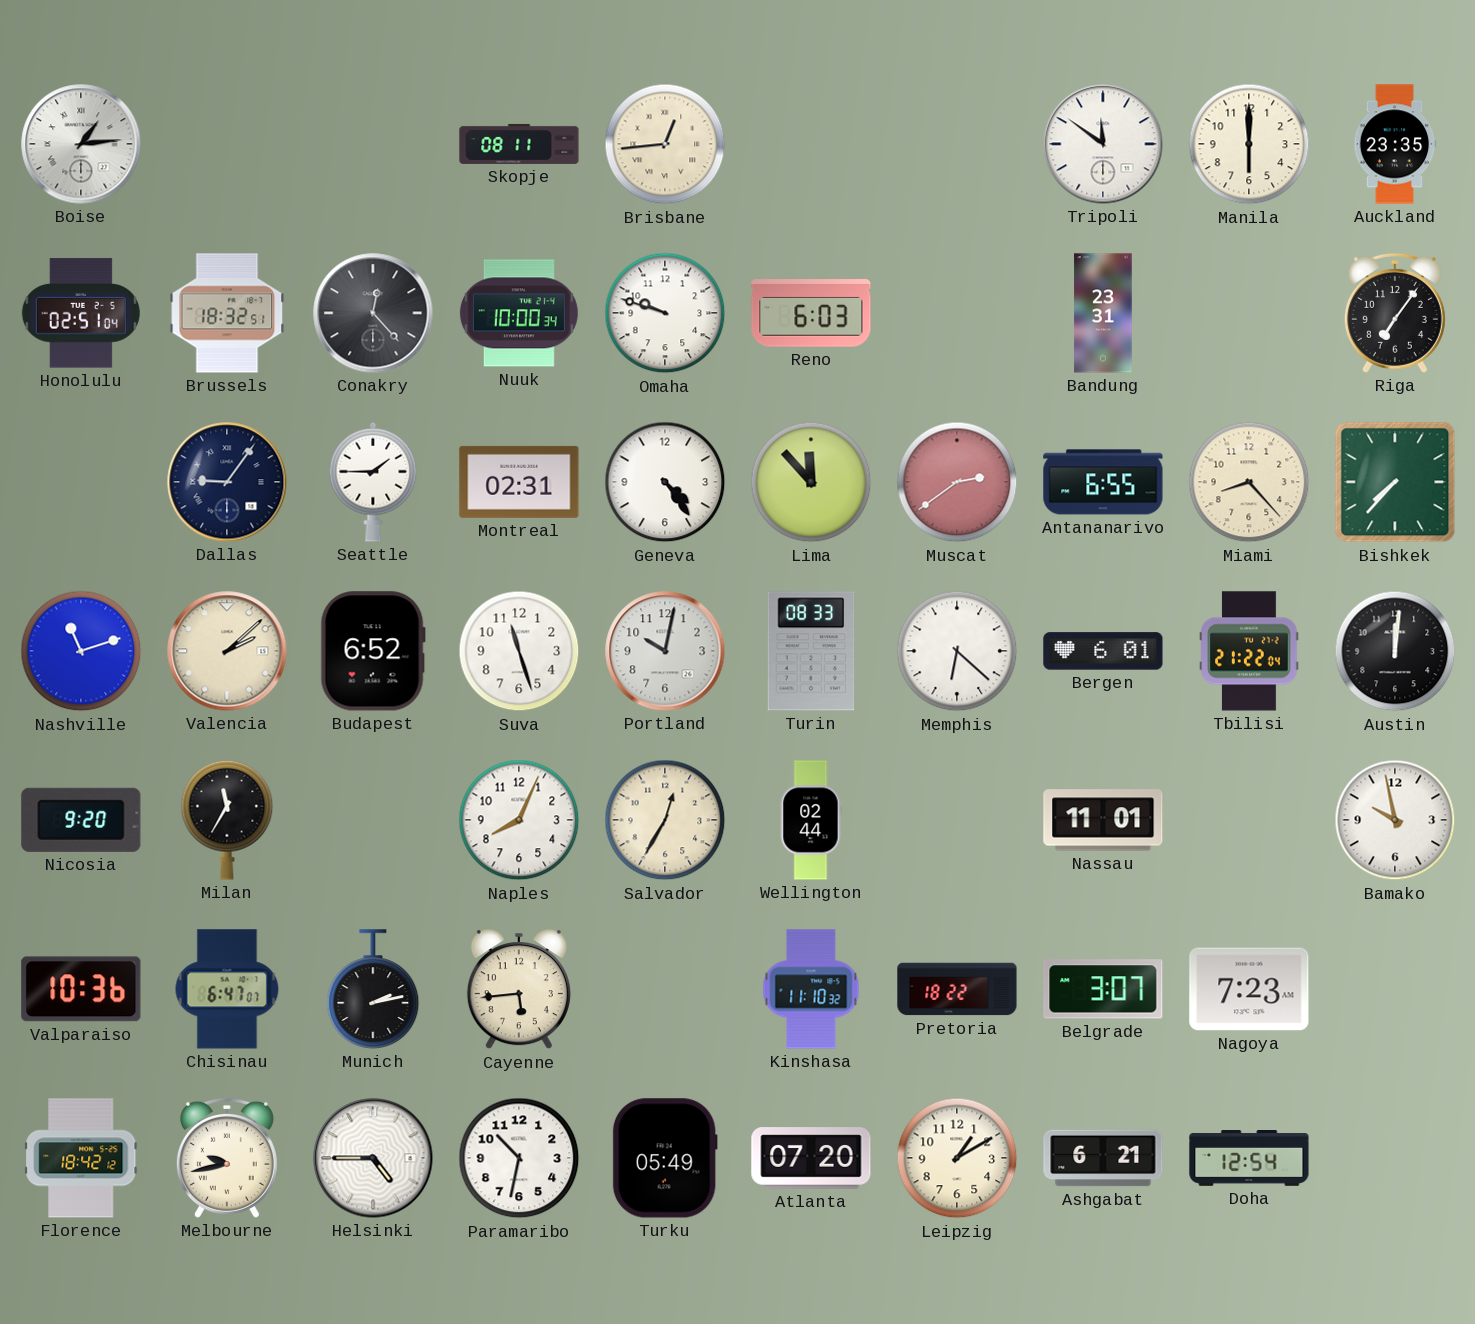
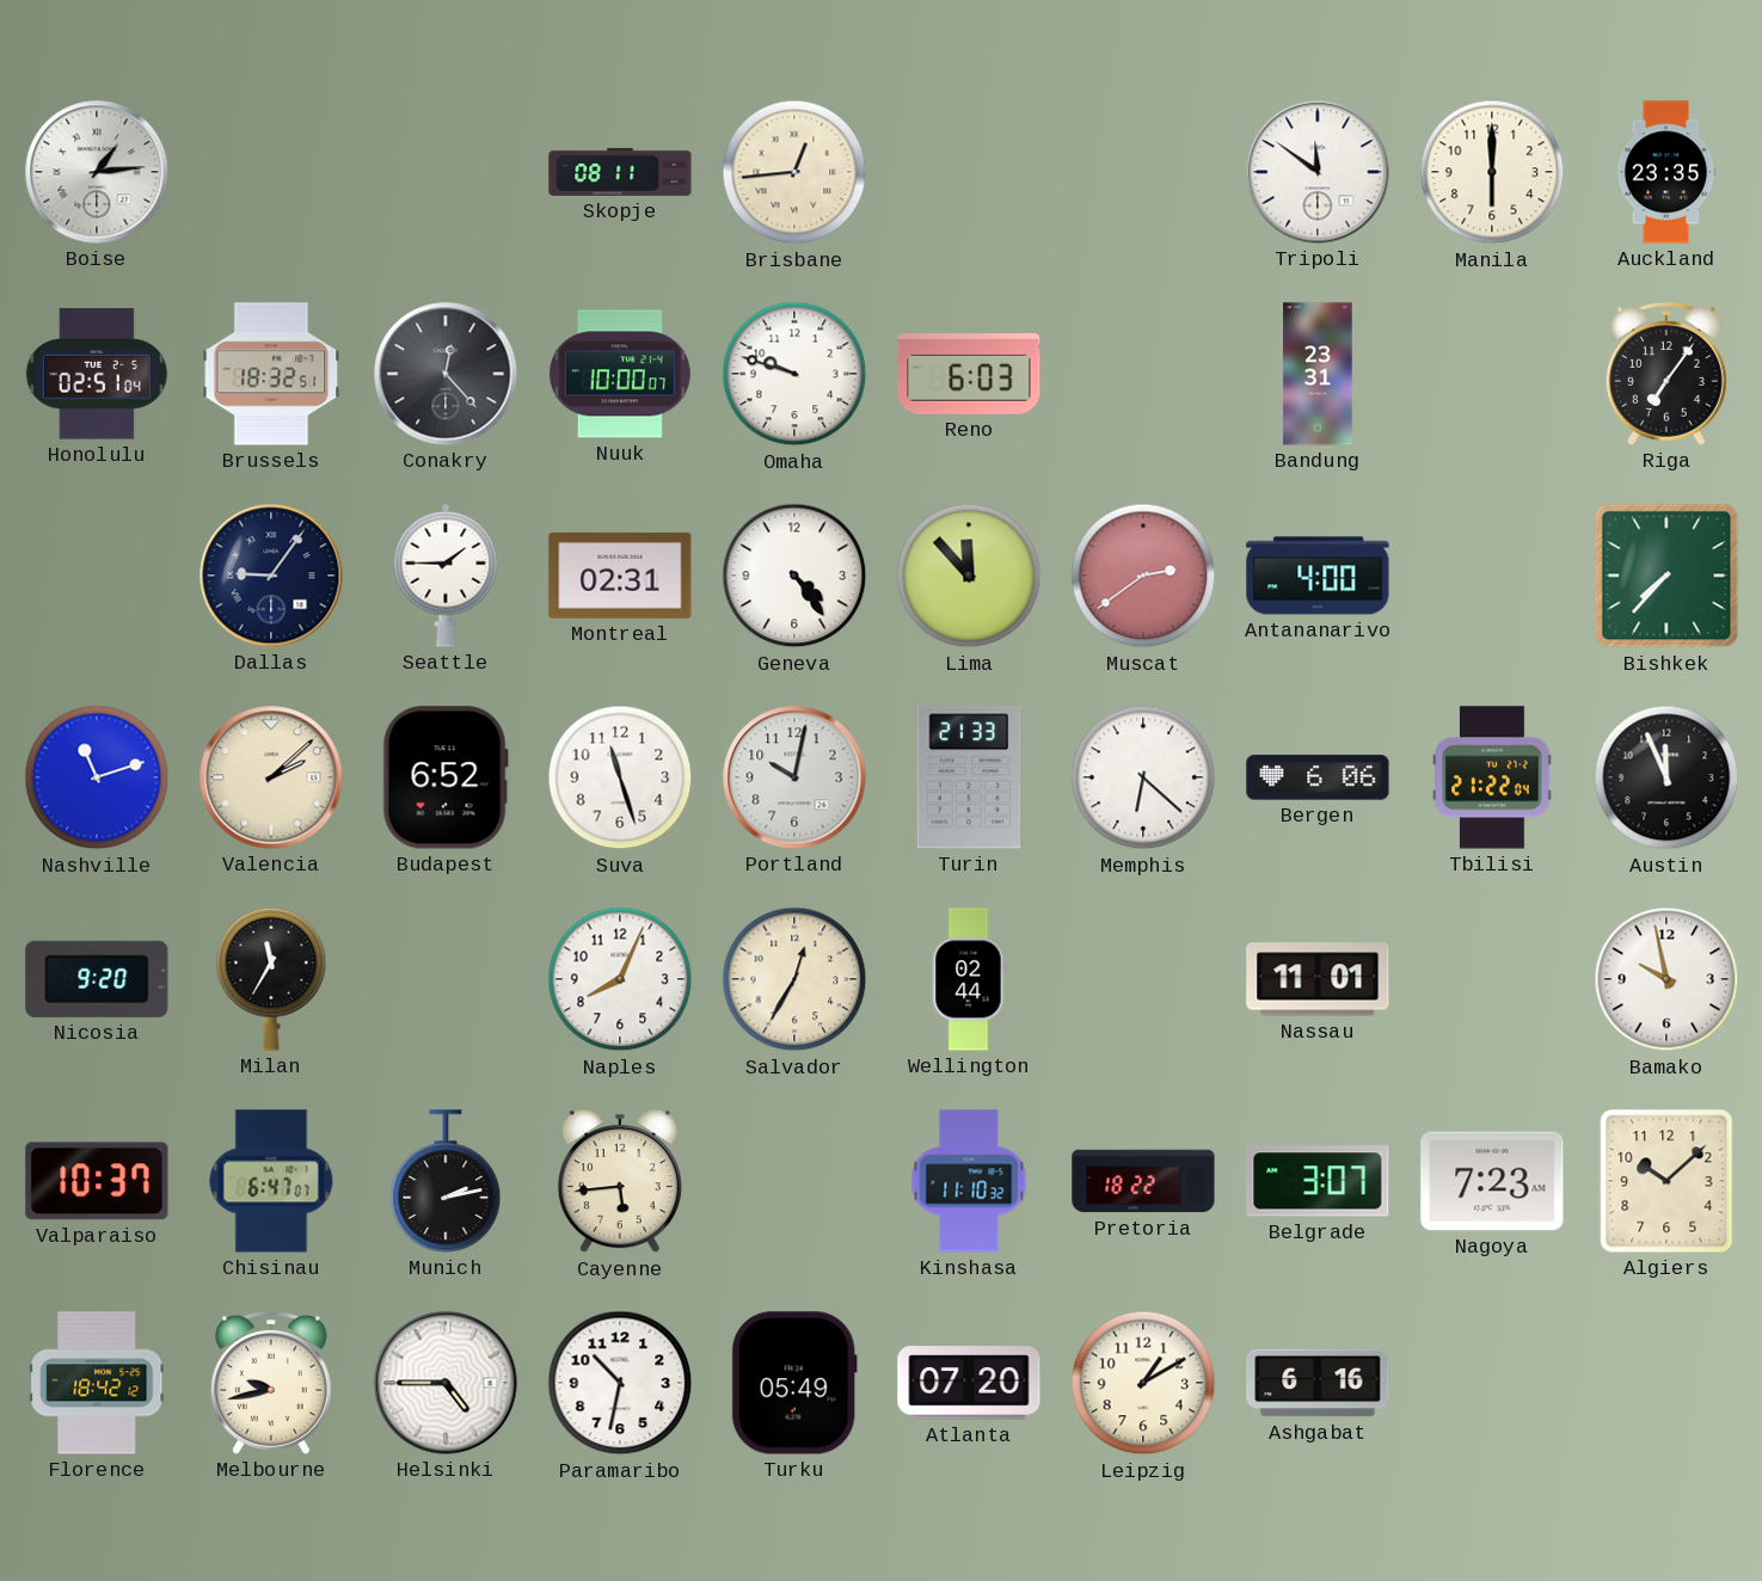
Nuuk: 10:00:34 -> 10:00:07
Antananarivo: 6:55 -> 4:00
Miami: 8:23 -> none
Turin: 08:33 -> 21:33
Bergen: 6:01 -> 6:06
Austin: 12:01 -> 11:56
Valparaiso: 10:36 -> 10:37
Algiers: none -> 10:08
Ashgabat: 6:21 -> 6:16
Doha: 12:54 -> none
